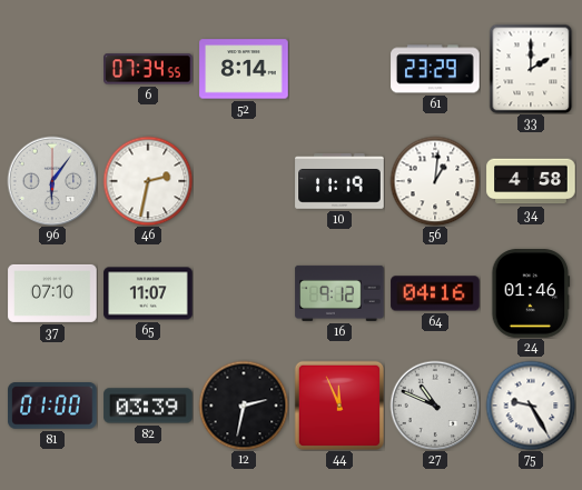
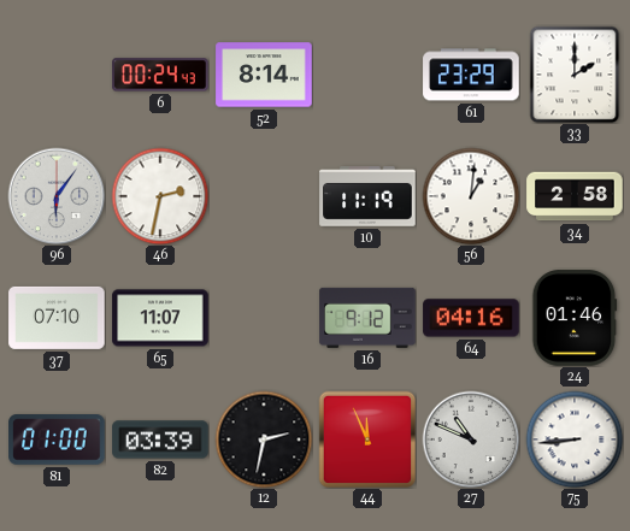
6: 07:34 -> 00:24
34: 4:58 -> 2:58
75: 9:25 -> 8:44
